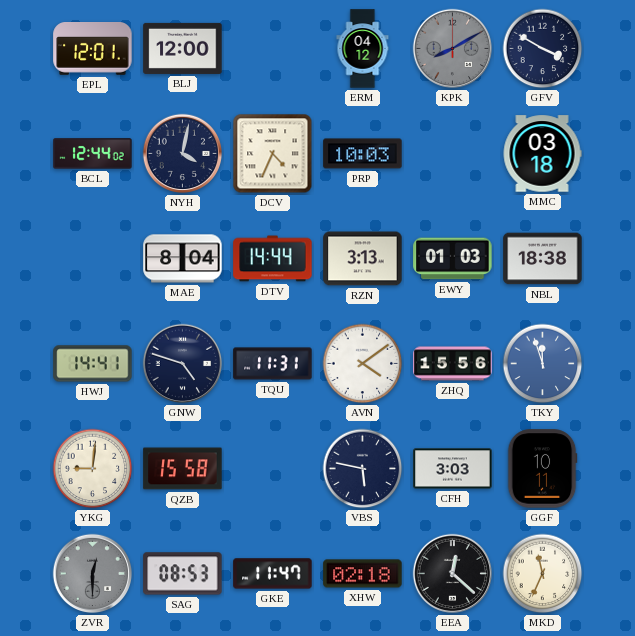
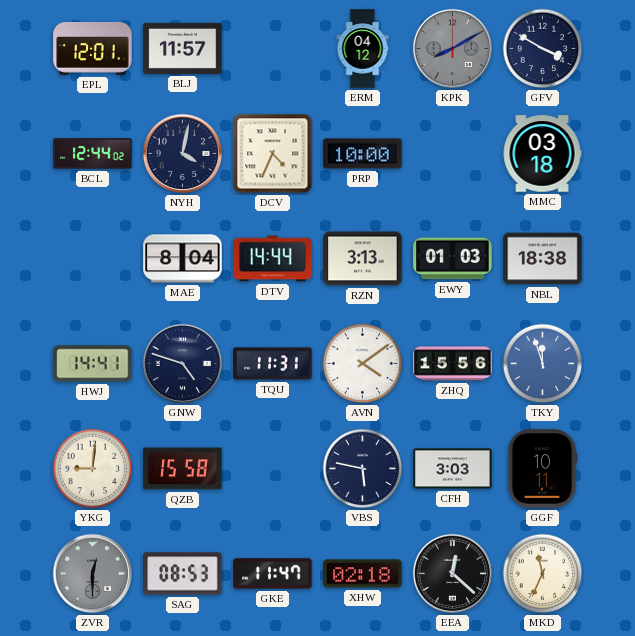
BLJ: 12:00 -> 11:57
PRP: 10:03 -> 10:00
